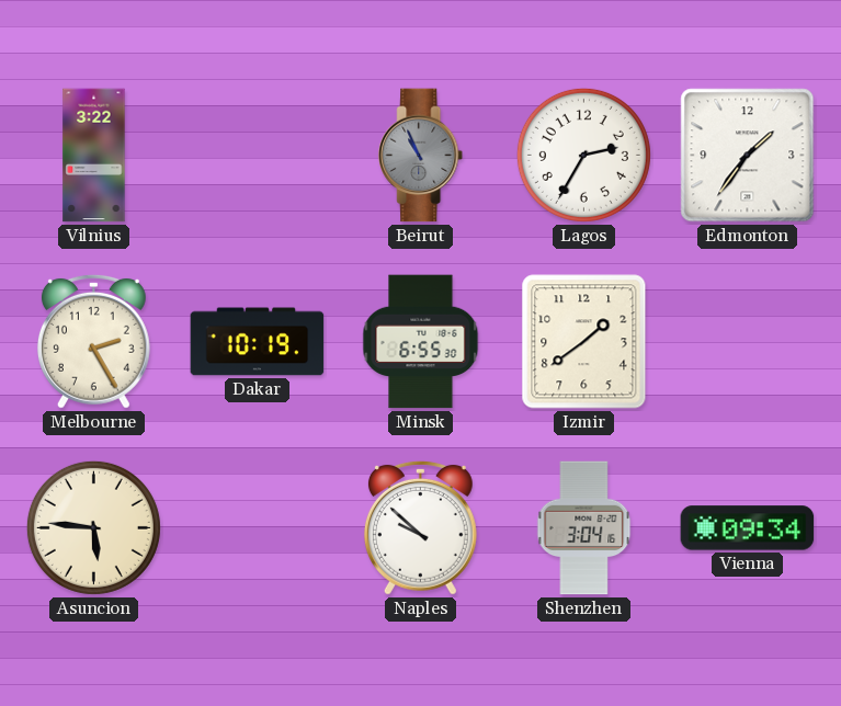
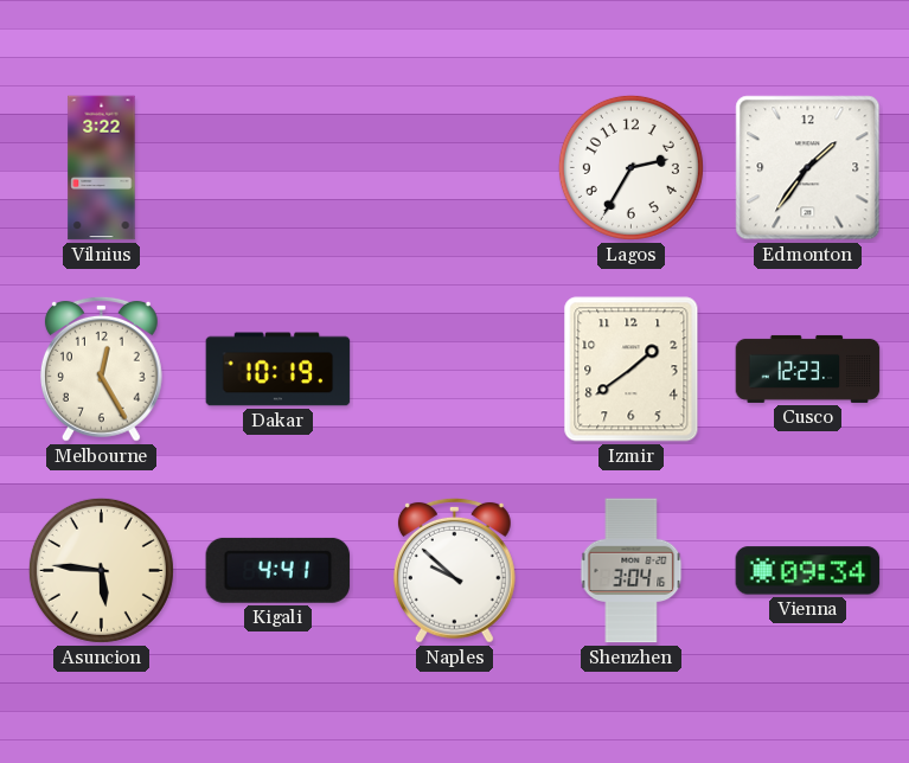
Beirut: 10:56 -> none
Melbourne: 2:25 -> 12:25
Minsk: 6:55 -> none
Cusco: none -> 12:23
Kigali: none -> 4:41
